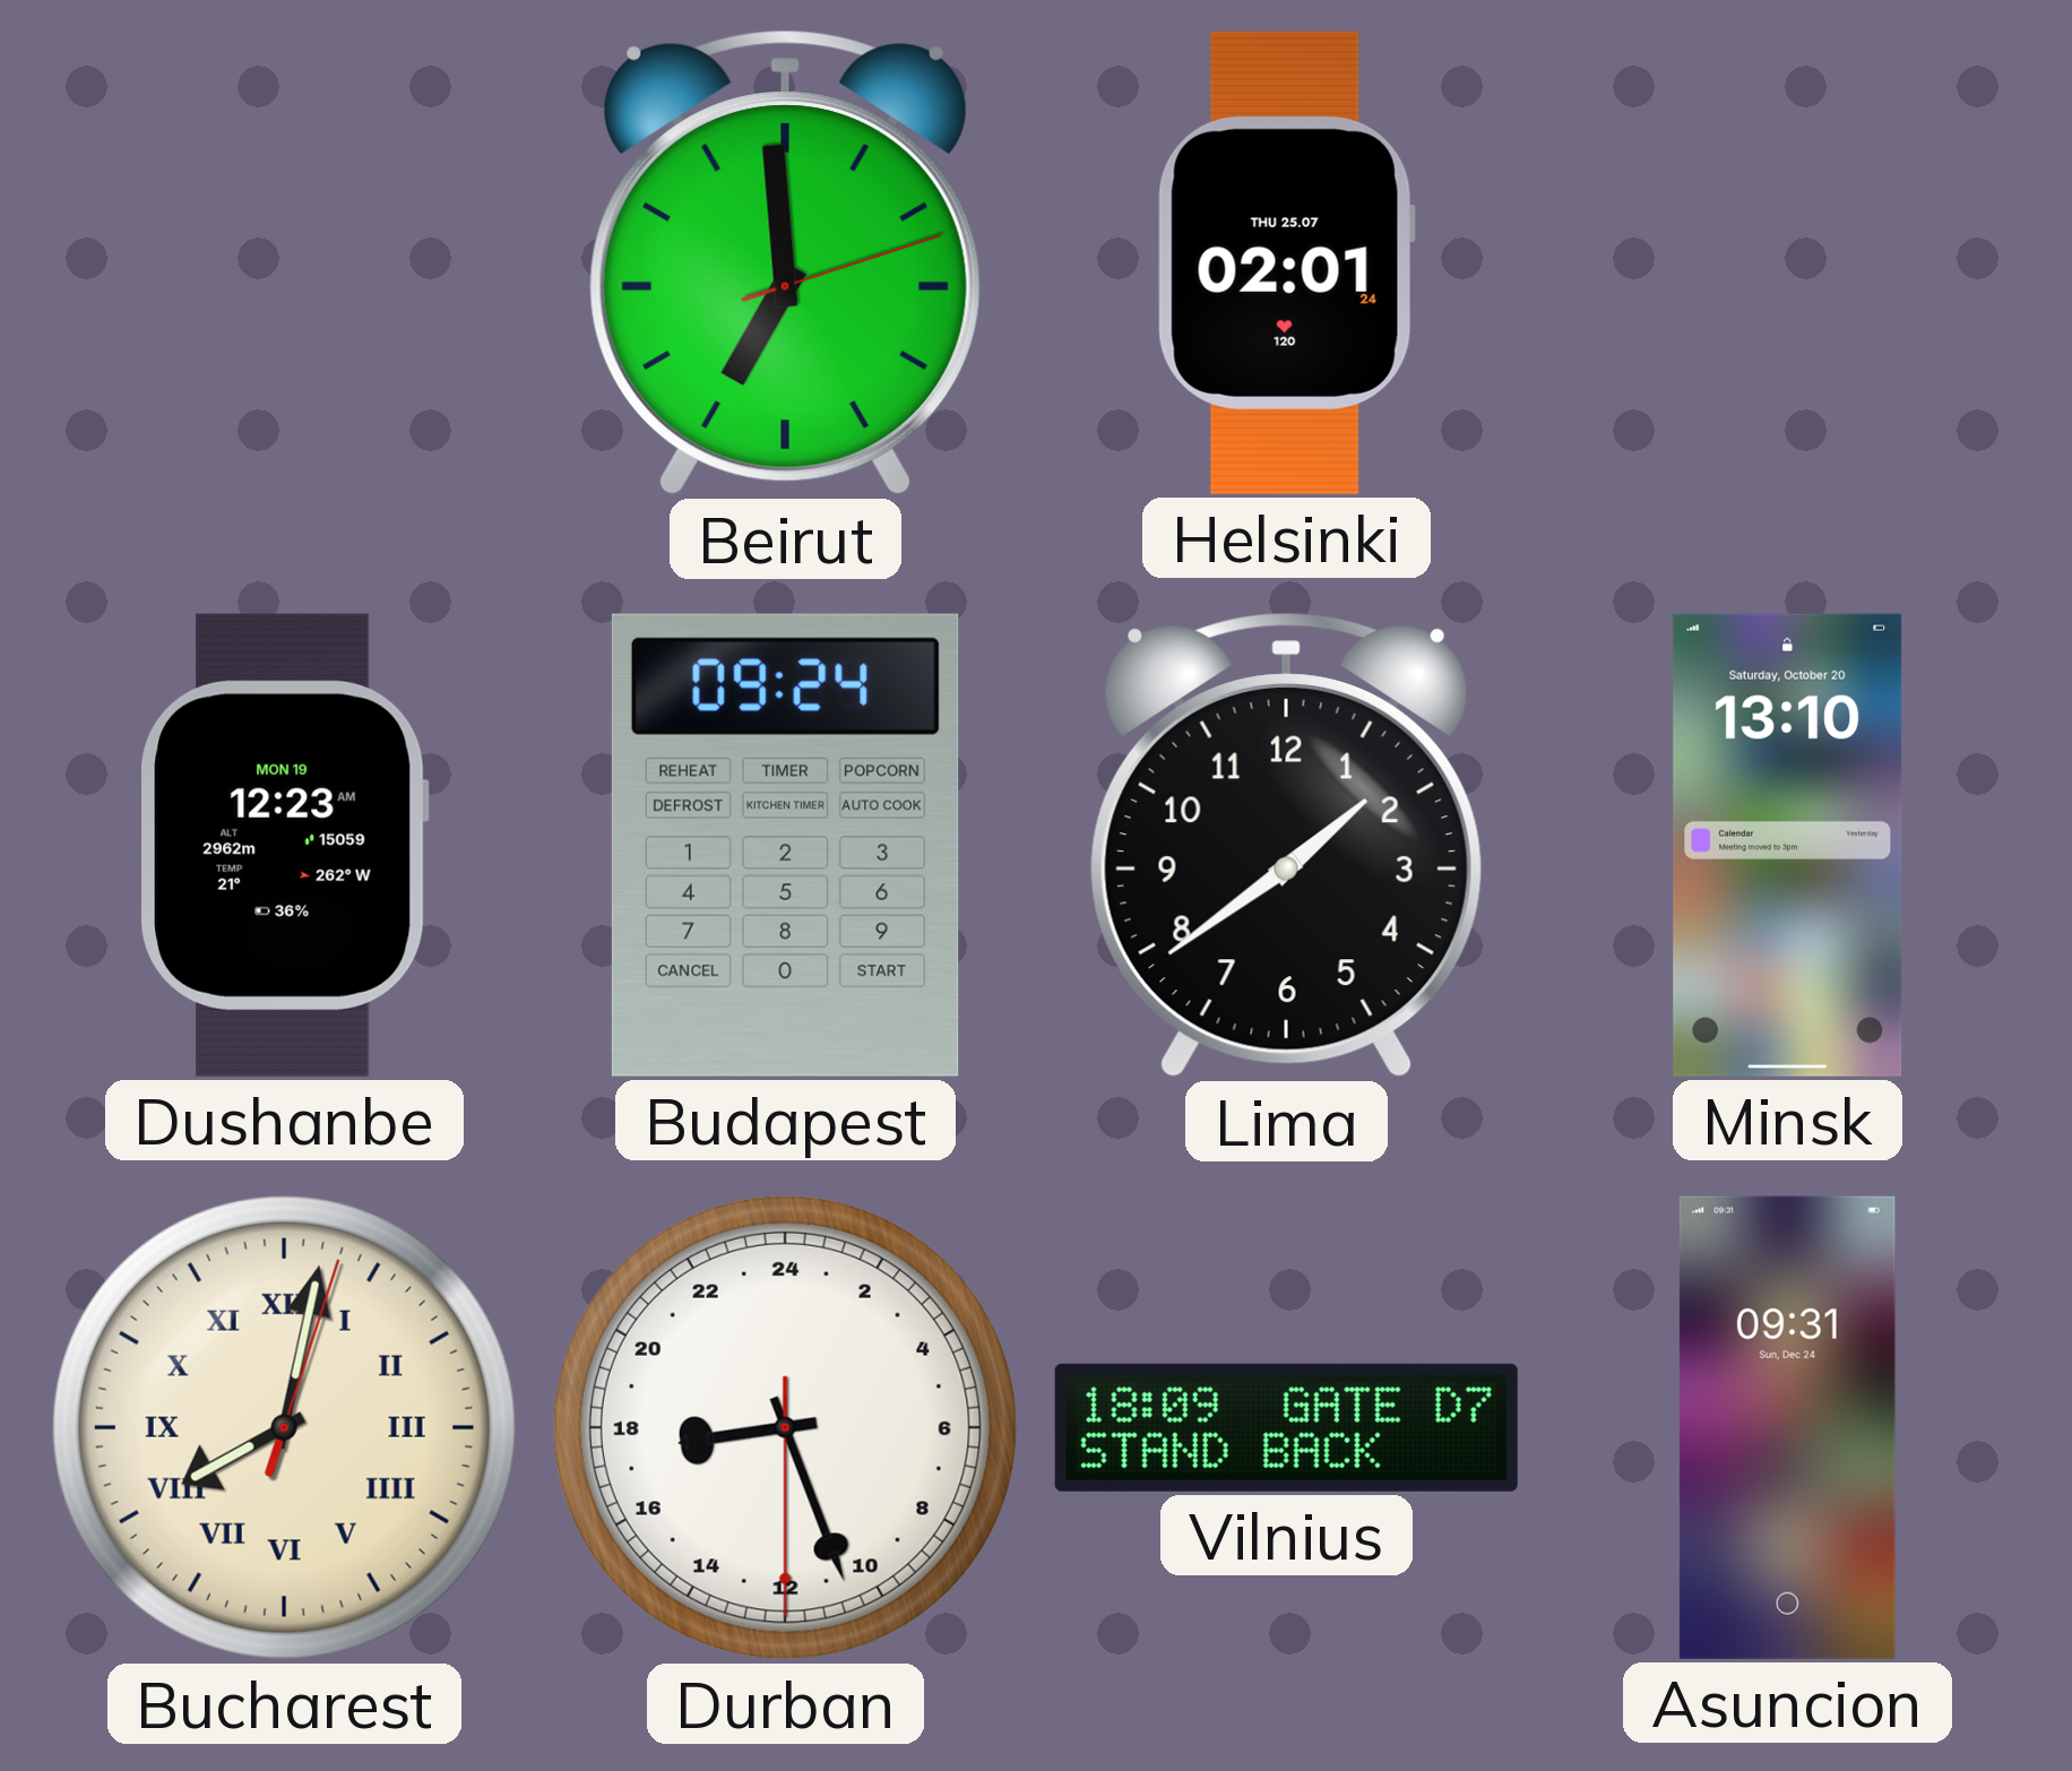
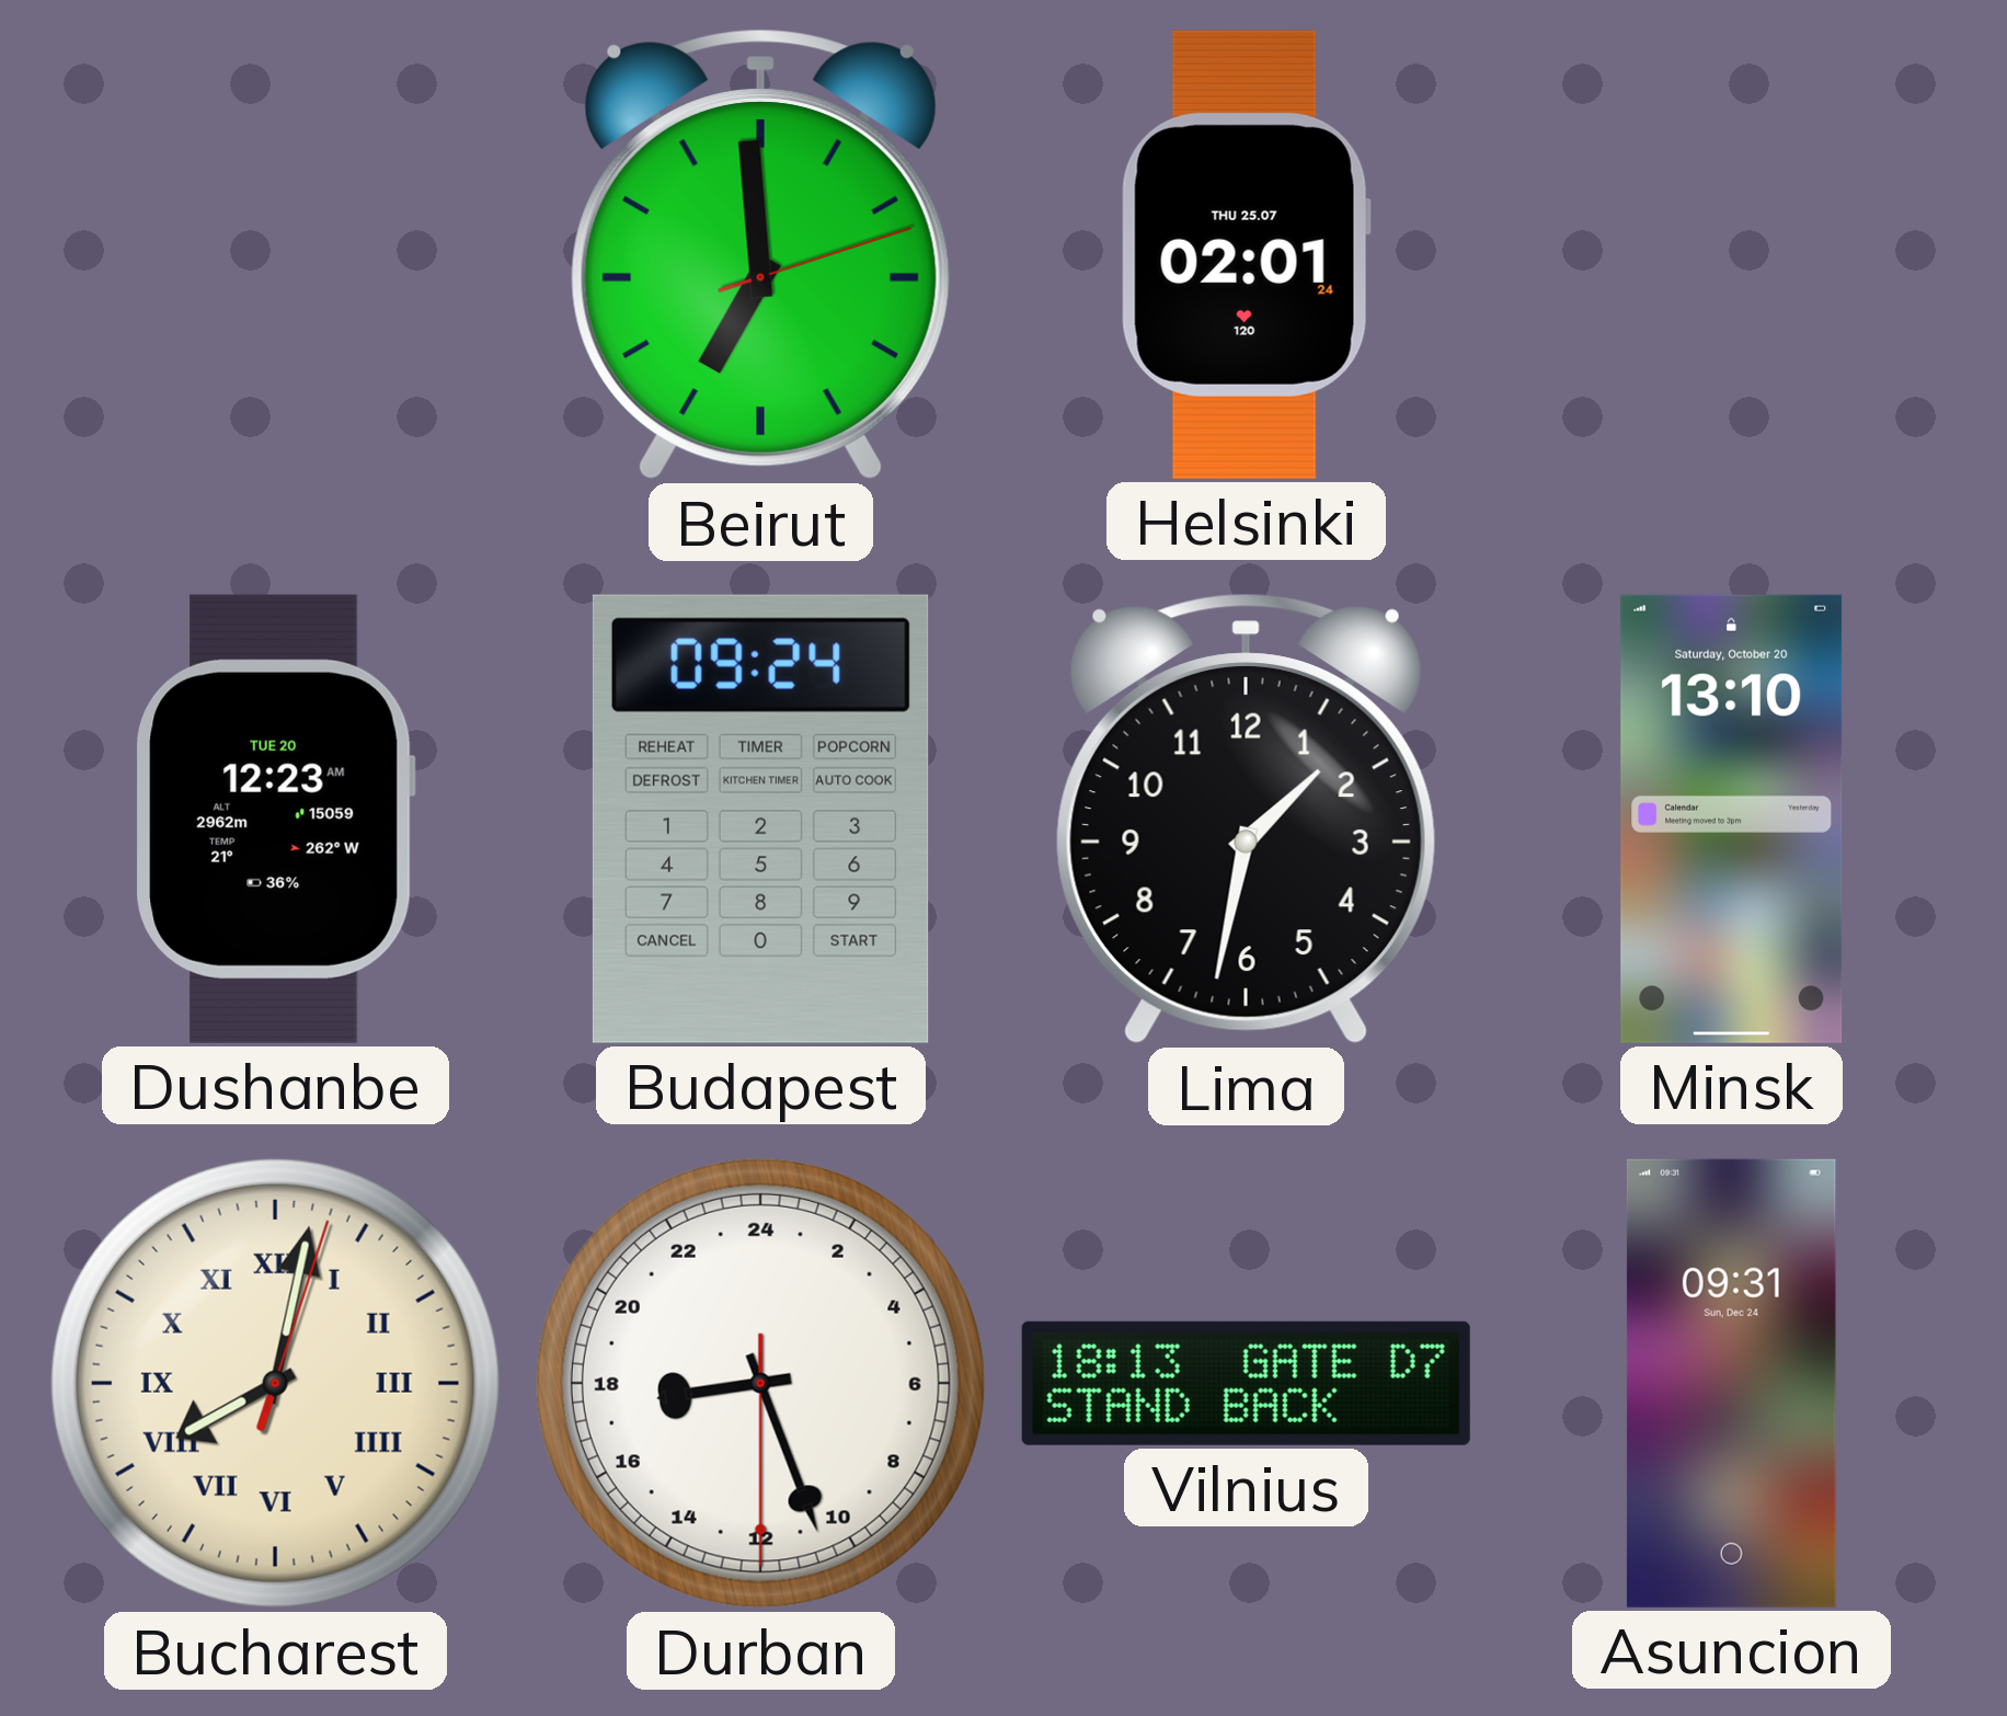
Dushanbe date: MON 19 -> TUE 20
Lima: 1:39 -> 1:32
Vilnius: 18:09 -> 18:13
